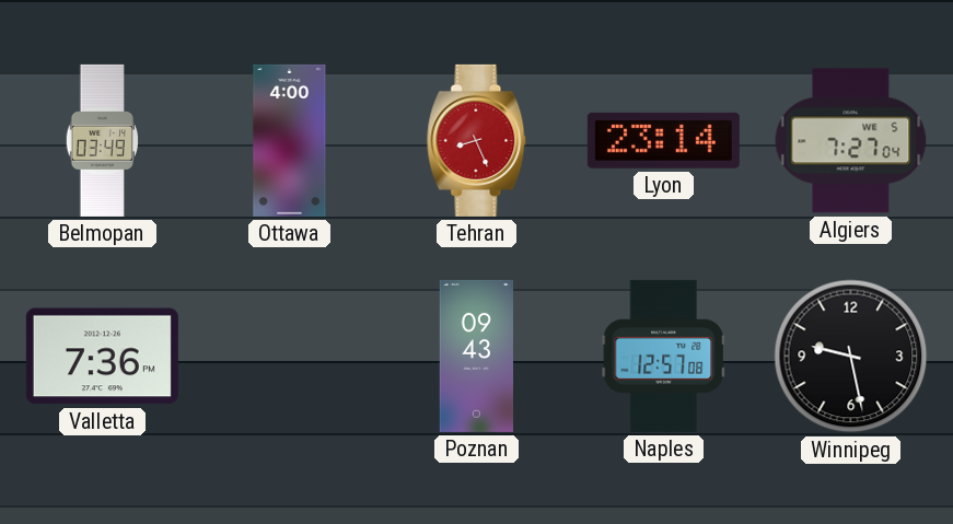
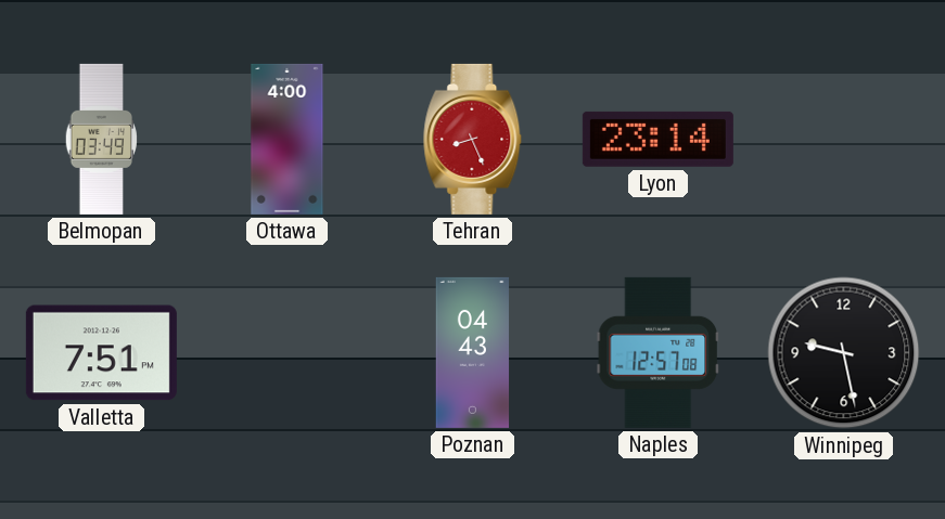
Algiers: 7:27 -> none
Valletta: 7:36 -> 7:51
Poznan: 09:43 -> 04:43
